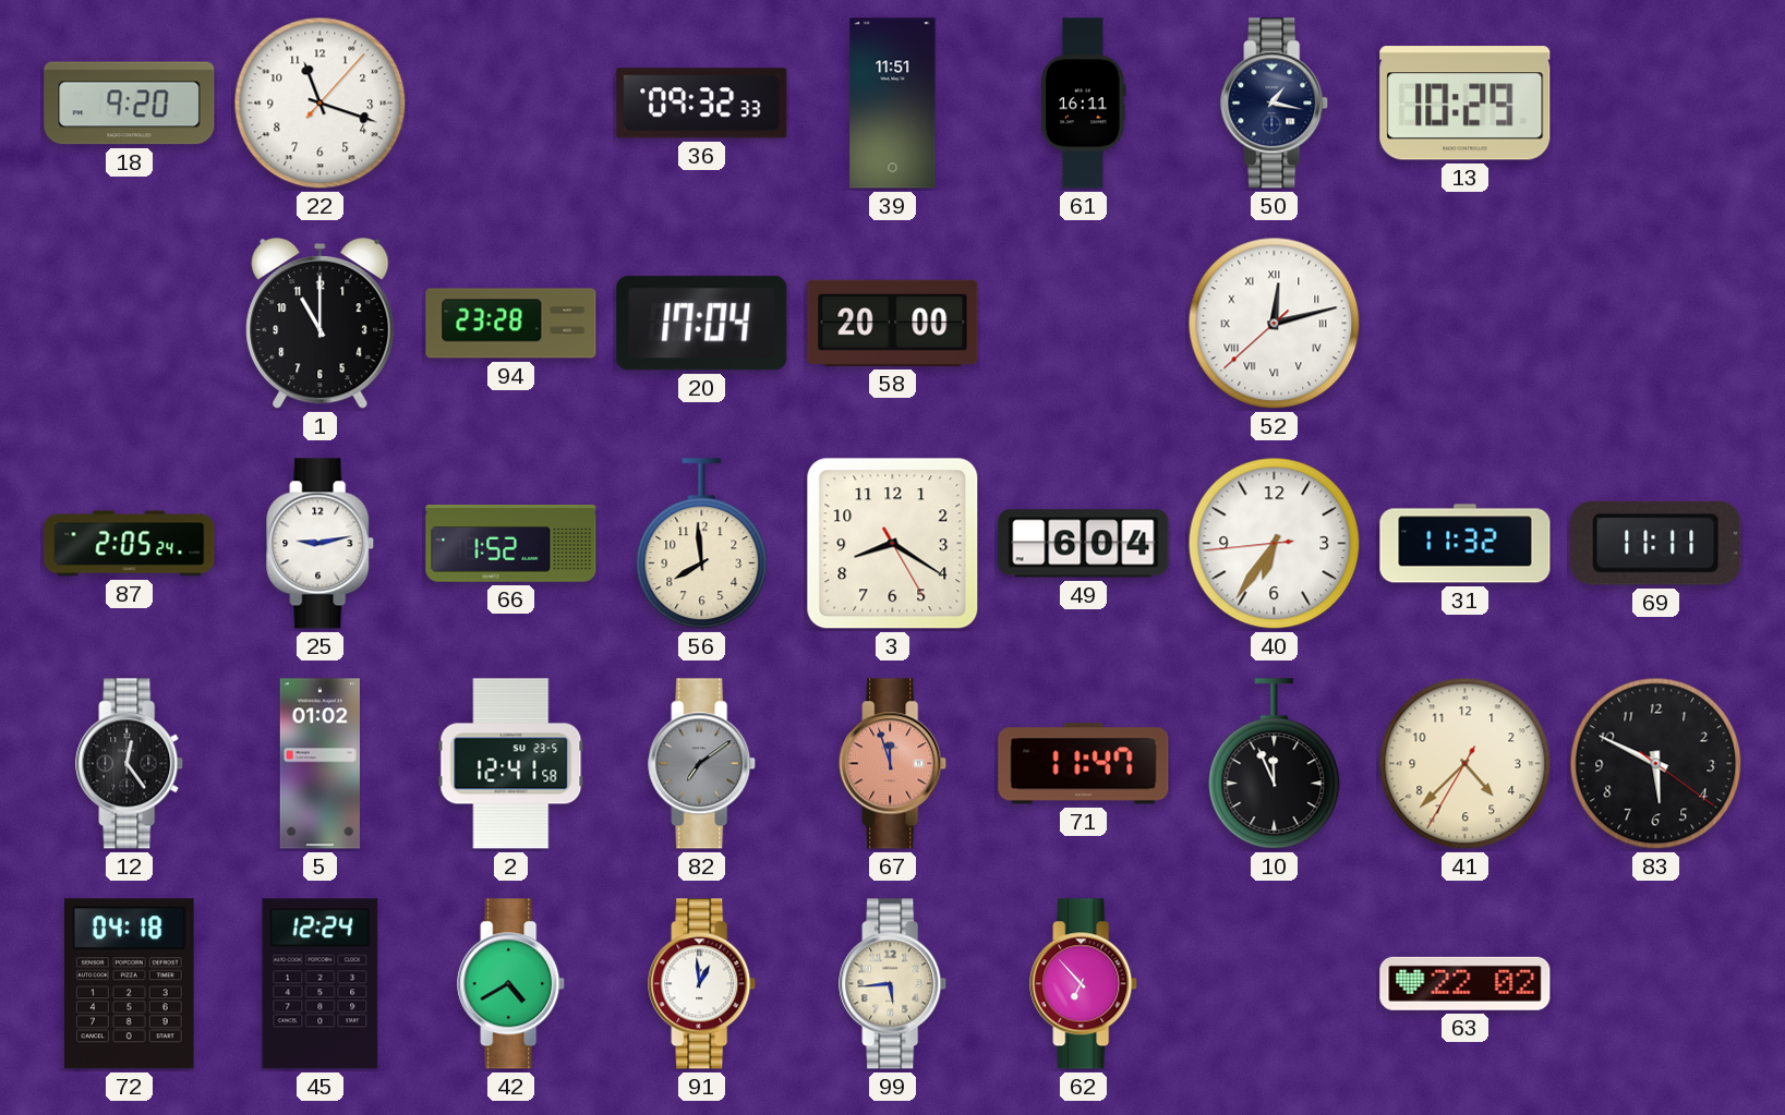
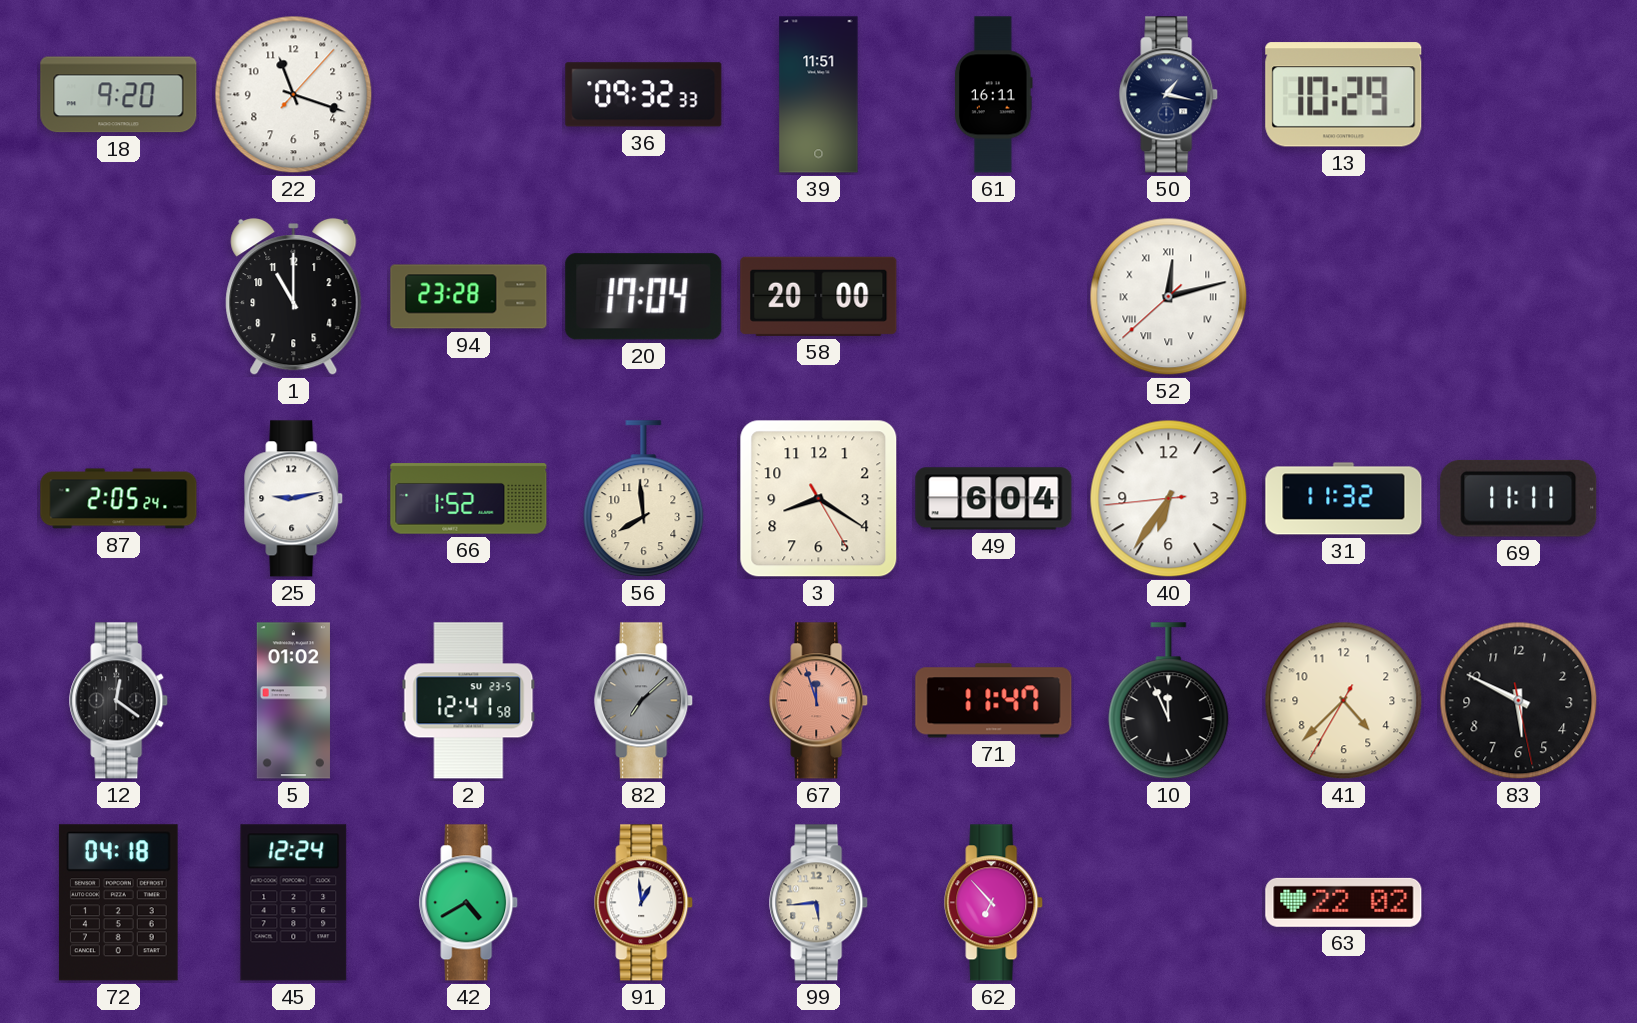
12: 12:24 -> 12:21
82: 7:09 -> 7:08
83: 5:49:21 -> 5:49:28
